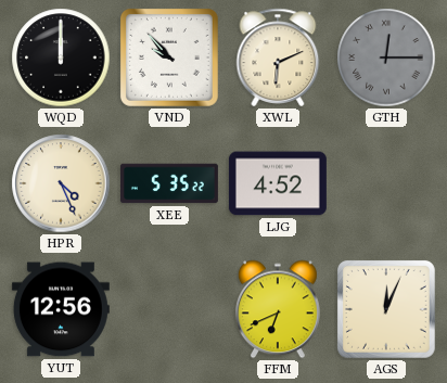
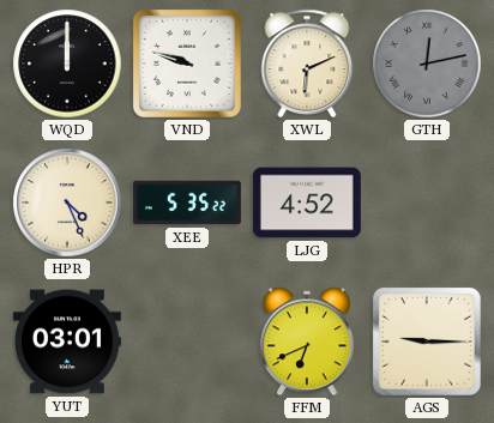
VND: 9:53 -> 9:48
GTH: 12:15 -> 12:13
YUT: 12:56 -> 03:01
AGS: 12:04 -> 9:15
